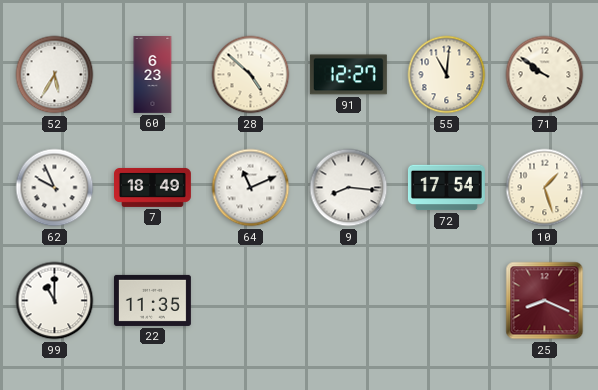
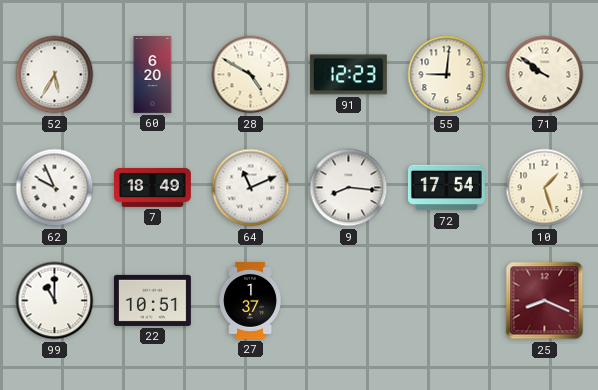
60: 6:23 -> 6:20
28: 4:52 -> 4:50
91: 12:27 -> 12:23
55: 11:01 -> 9:01
22: 11:35 -> 10:51
27: none -> 1:37
